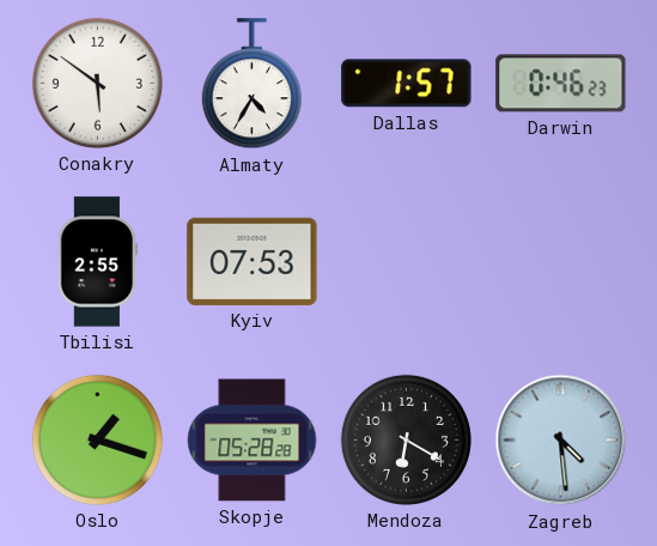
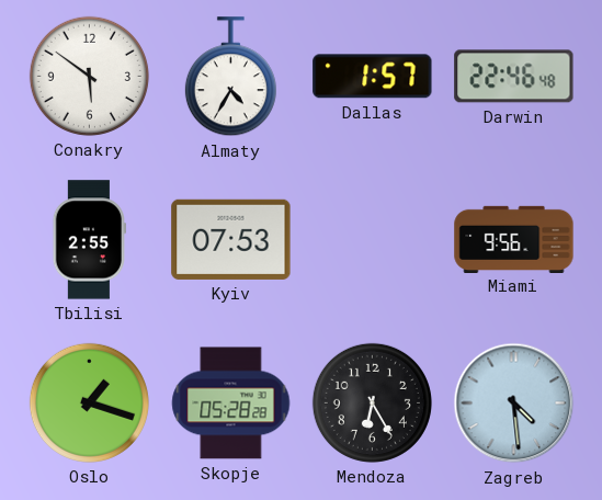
Darwin: 0:46 -> 22:46
Miami: none -> 9:56
Mendoza: 6:20 -> 6:25
